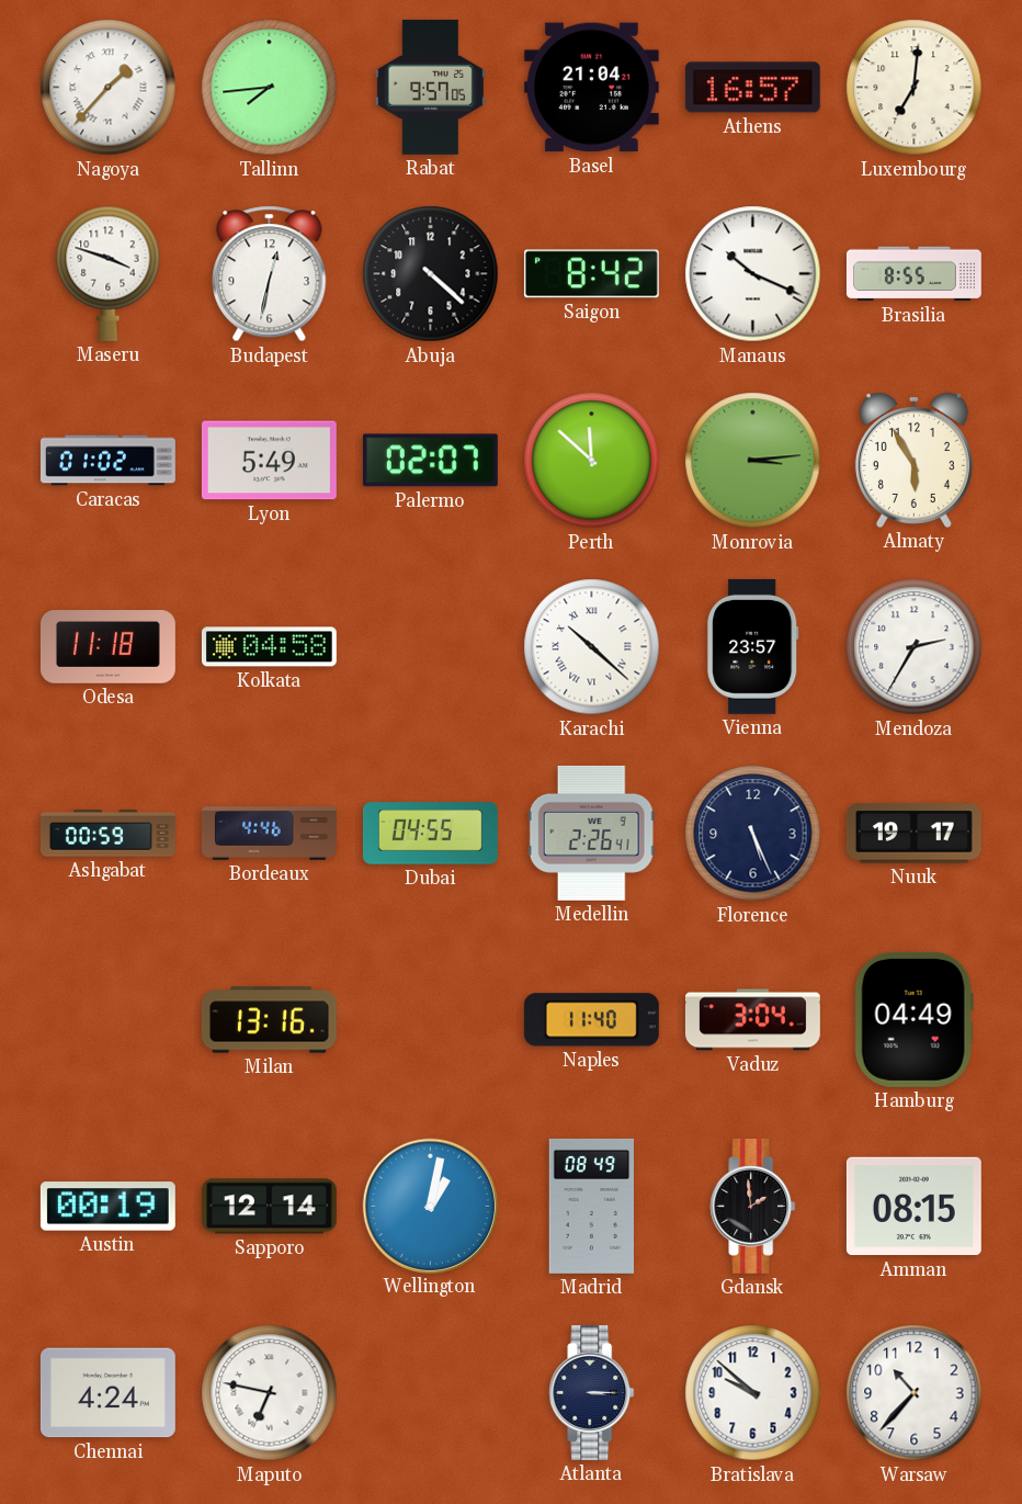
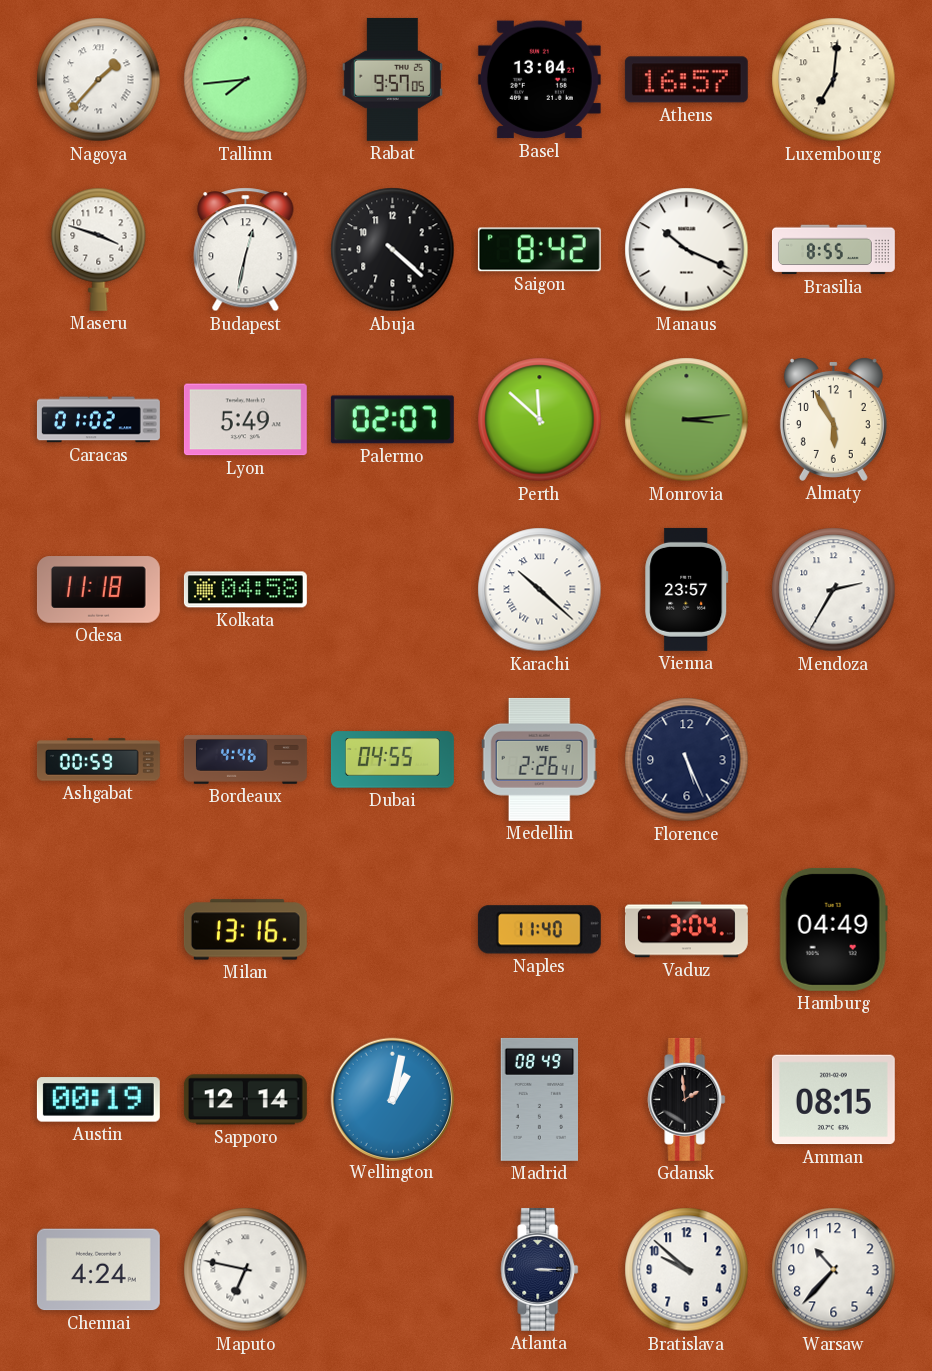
Basel: 21:04 -> 13:04
Nuuk: 19:17 -> none
